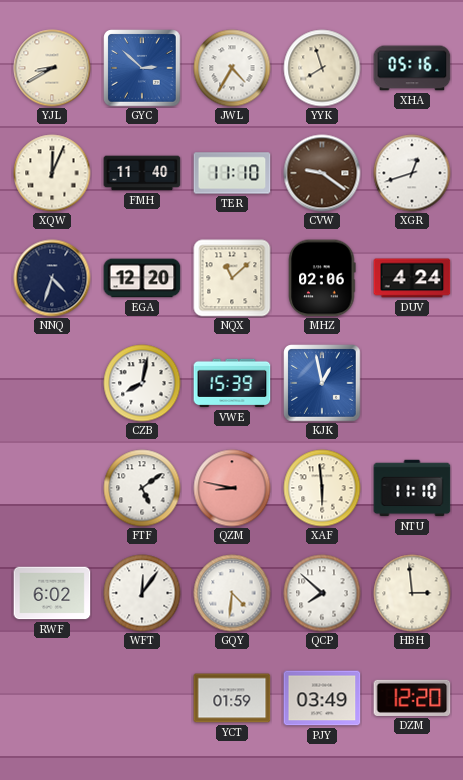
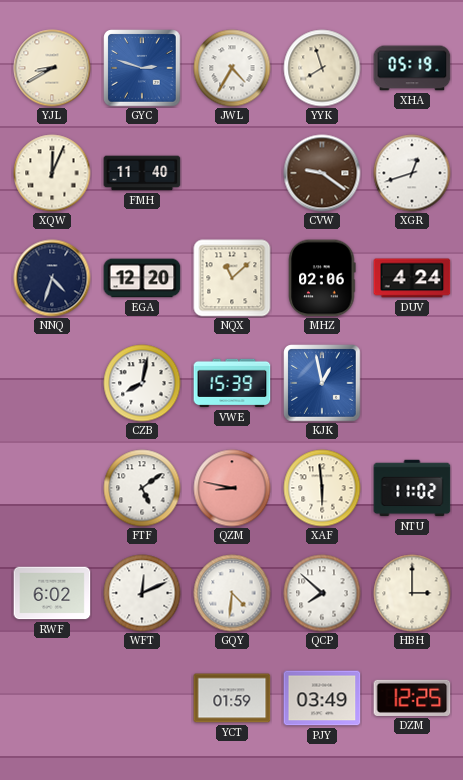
GYC: 2:52 -> 2:48
XHA: 05:16 -> 05:19
TER: 11:10 -> none
NTU: 11:10 -> 11:02
WFT: 12:06 -> 12:11
HBH: 2:59 -> 3:00
DZM: 12:20 -> 12:25
